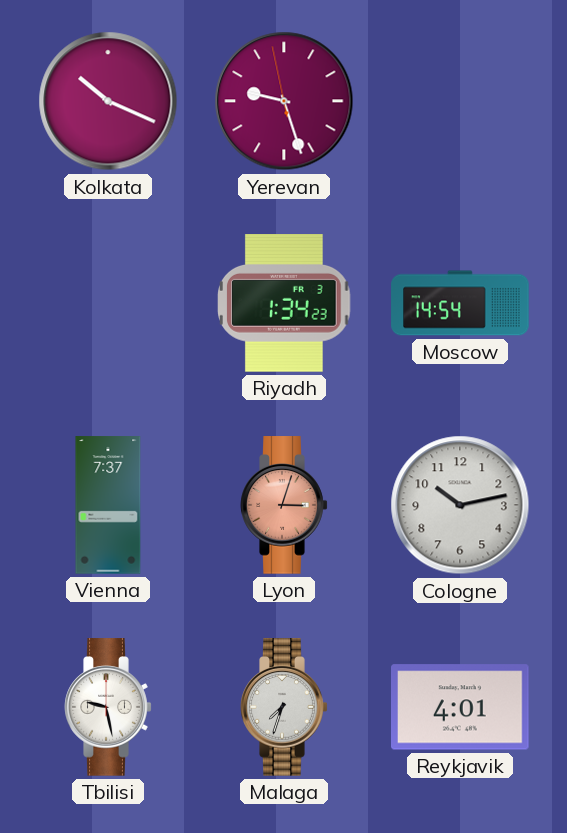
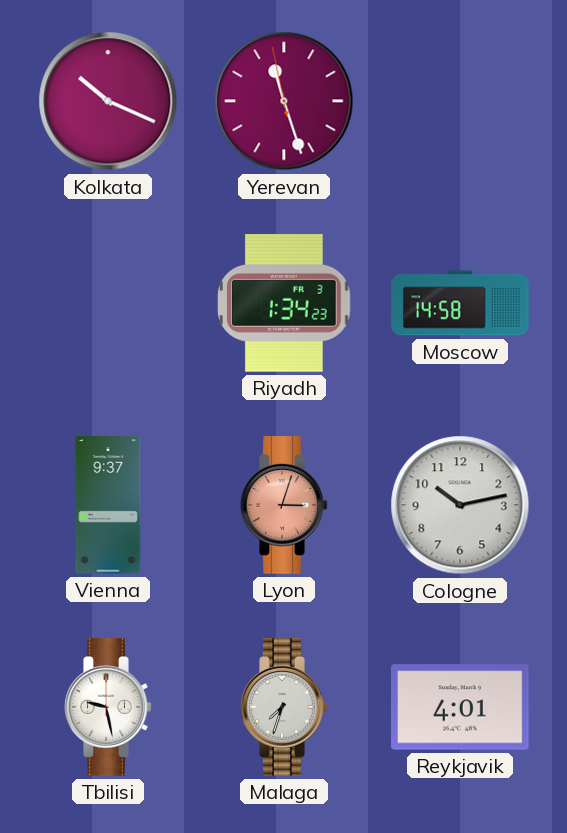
Yerevan: 9:26 -> 11:26
Moscow: 14:54 -> 14:58
Vienna: 7:37 -> 9:37
